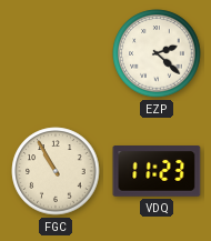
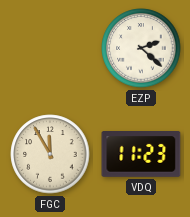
FGC: 10:55 -> 11:55
